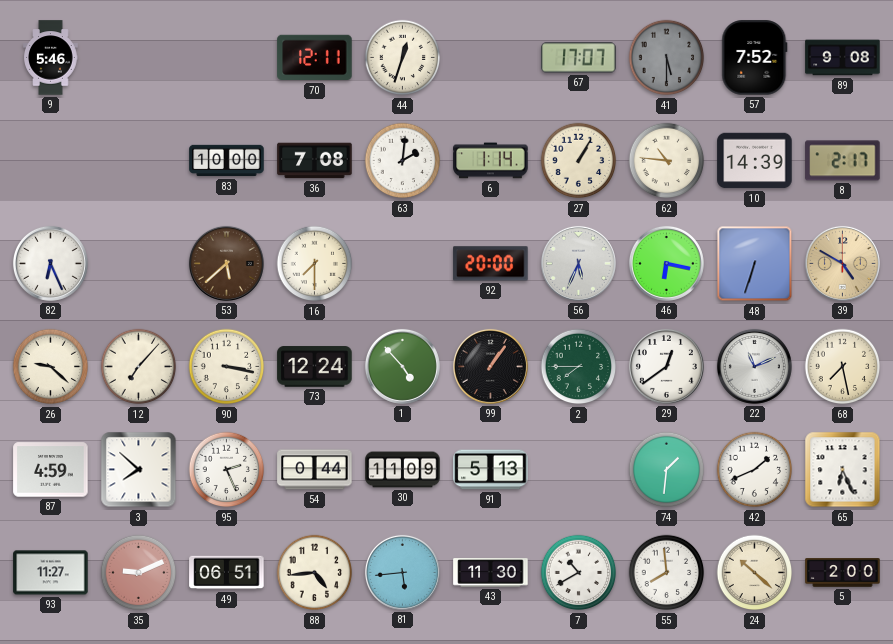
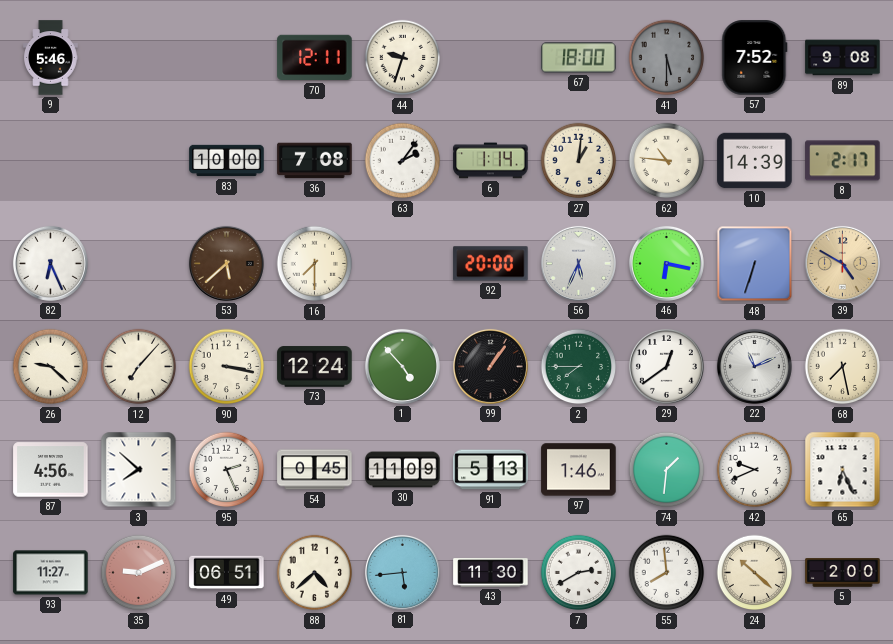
44: 12:33 -> 9:33
67: 17:07 -> 18:00
63: 2:01 -> 2:06
27: 1:05 -> 1:01
87: 4:59 -> 4:56
54: 0:44 -> 0:45
97: none -> 1:46
42: 1:41 -> 9:41
88: 4:44 -> 4:38
7: 10:40 -> 2:40
